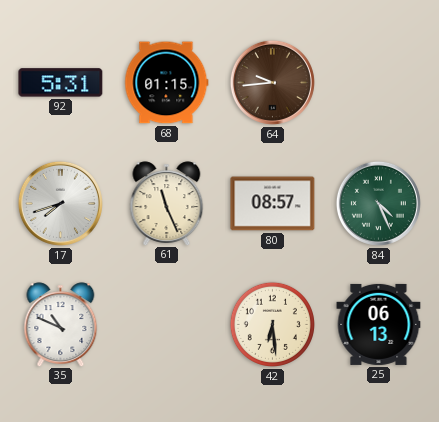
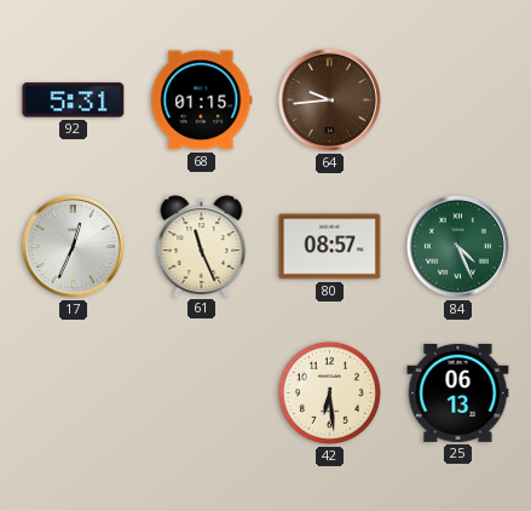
17: 7:42 -> 12:34
35: 10:49 -> none
